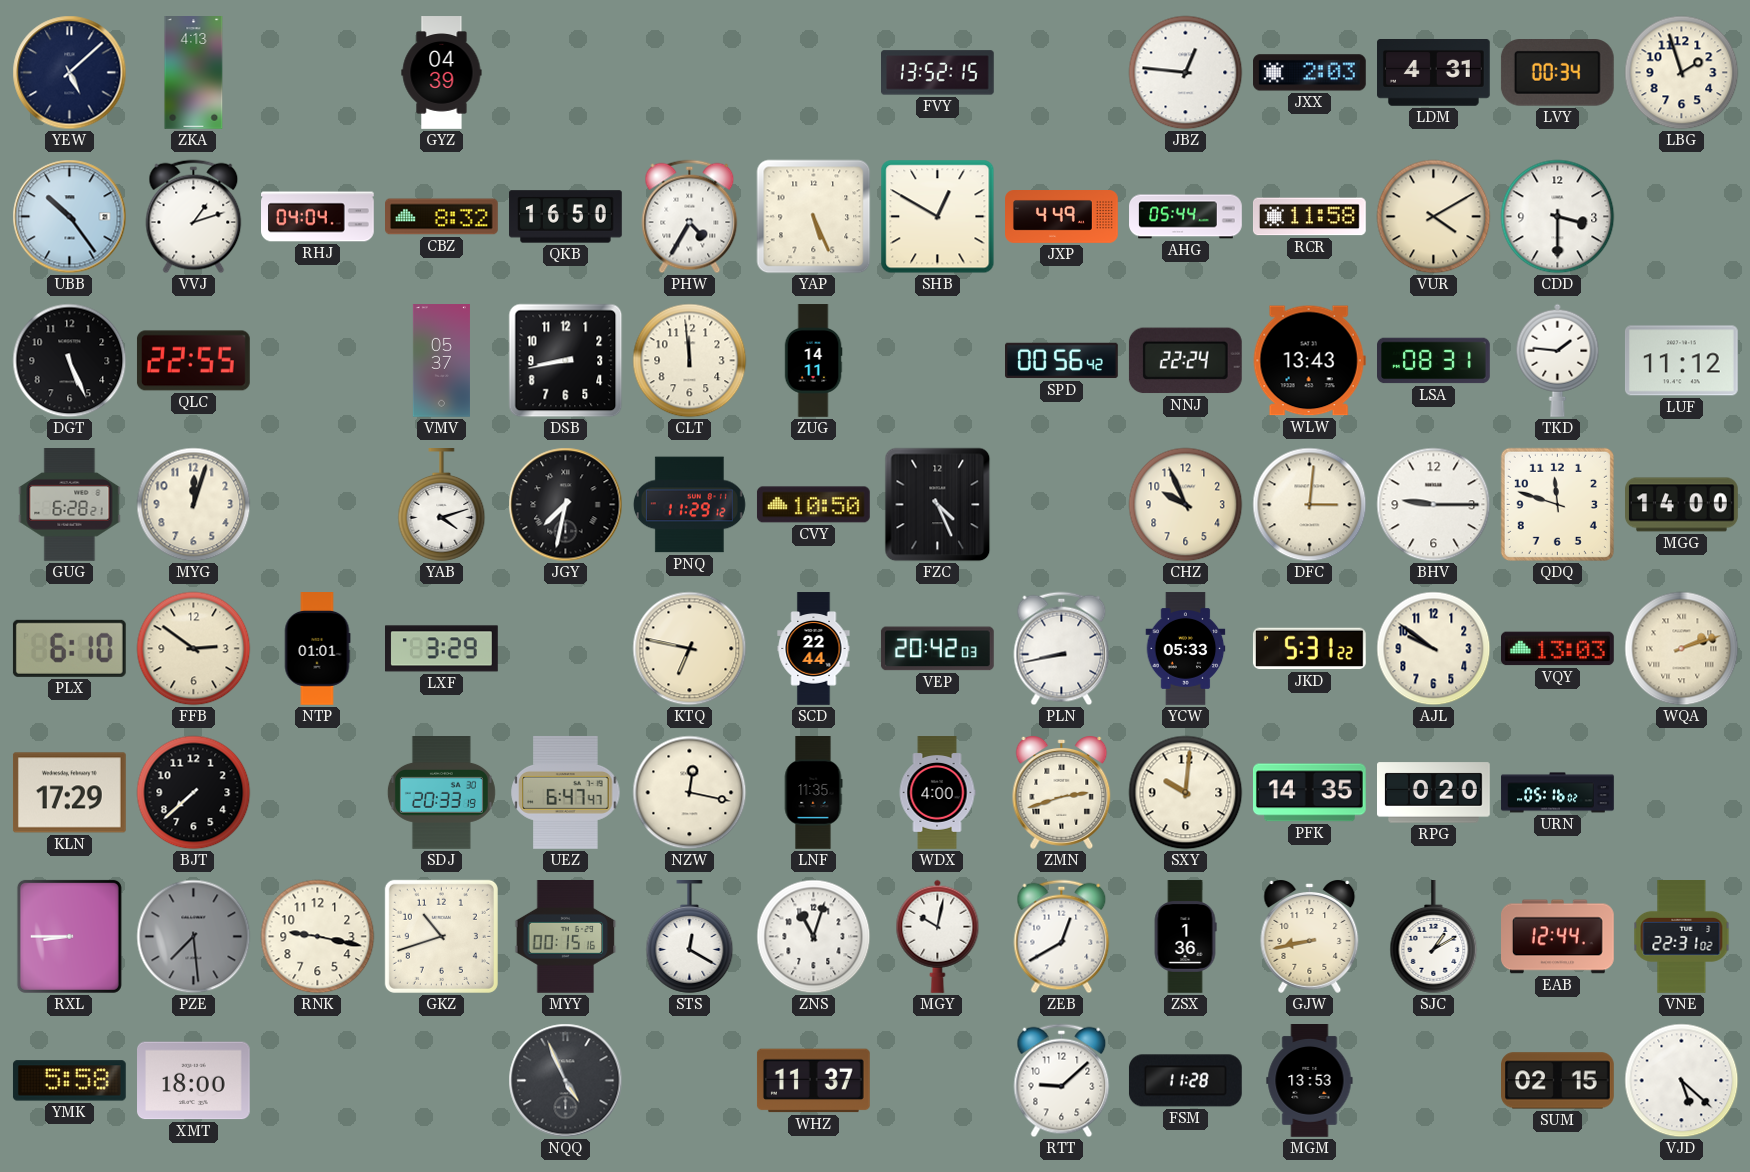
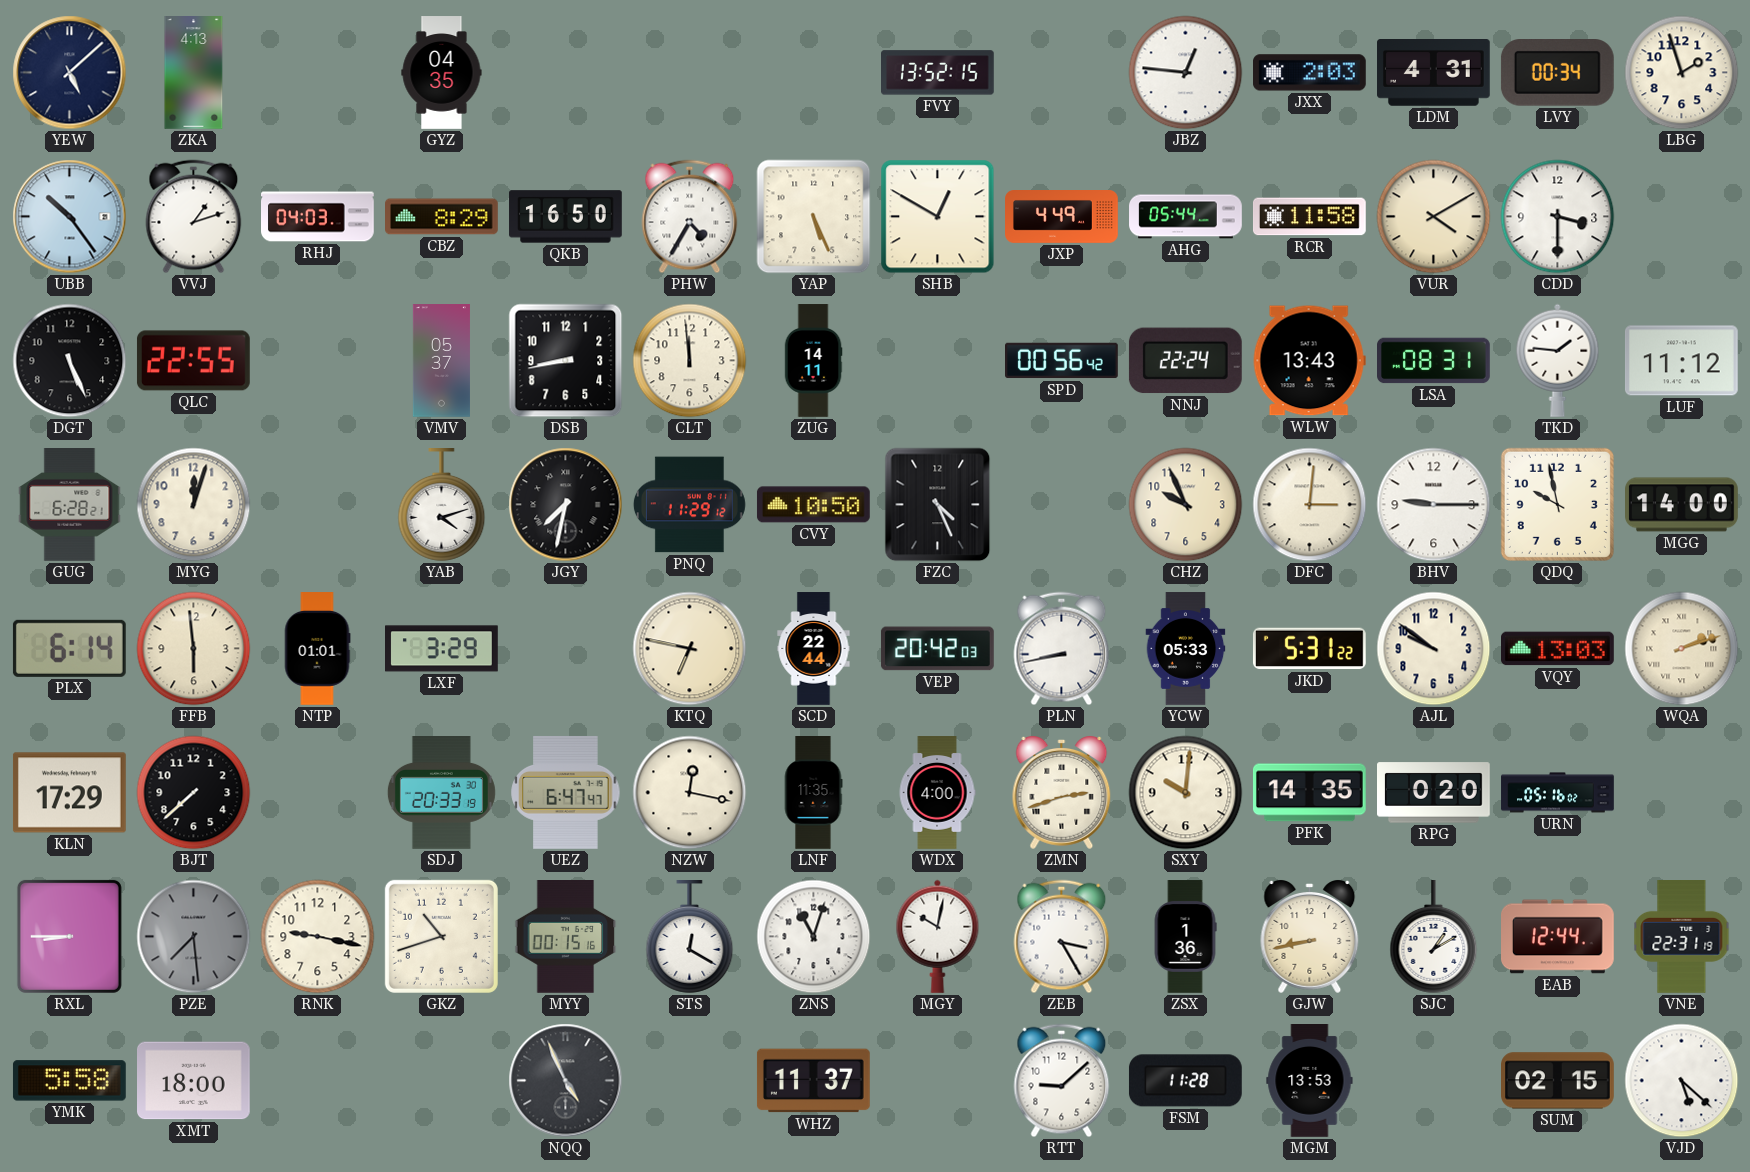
GYZ: 04:39 -> 04:35
RHJ: 04:04 -> 04:03
CBZ: 8:32 -> 8:29
QDQ: 11:48 -> 9:58
PLX: 6:10 -> 6:14
FFB: 2:51 -> 5:59
ZEB: 12:40 -> 3:25
VNE: 22:31:02 -> 22:31:19
